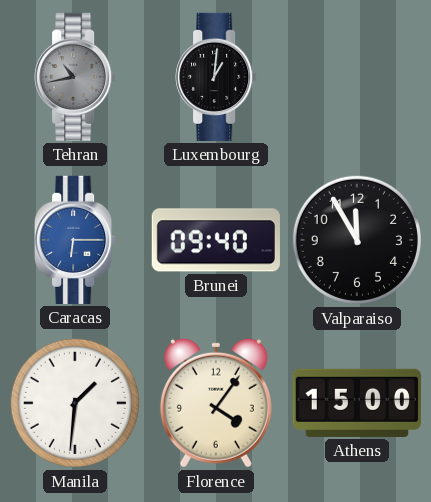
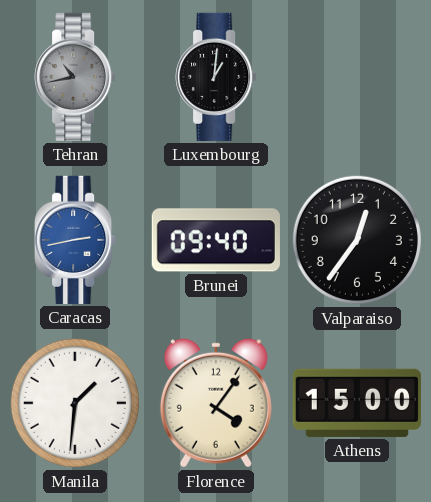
Caracas: 6:15 -> 2:43
Valparaiso: 11:55 -> 12:36
